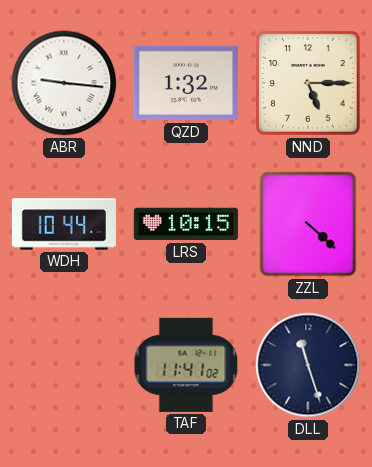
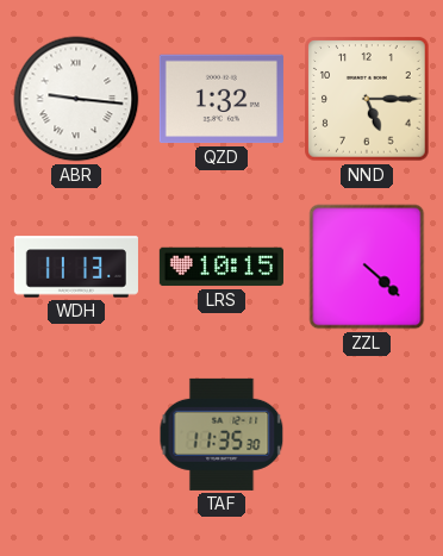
WDH: 10:44 -> 11:13
TAF: 11:41 -> 11:35
DLL: 11:27 -> none
